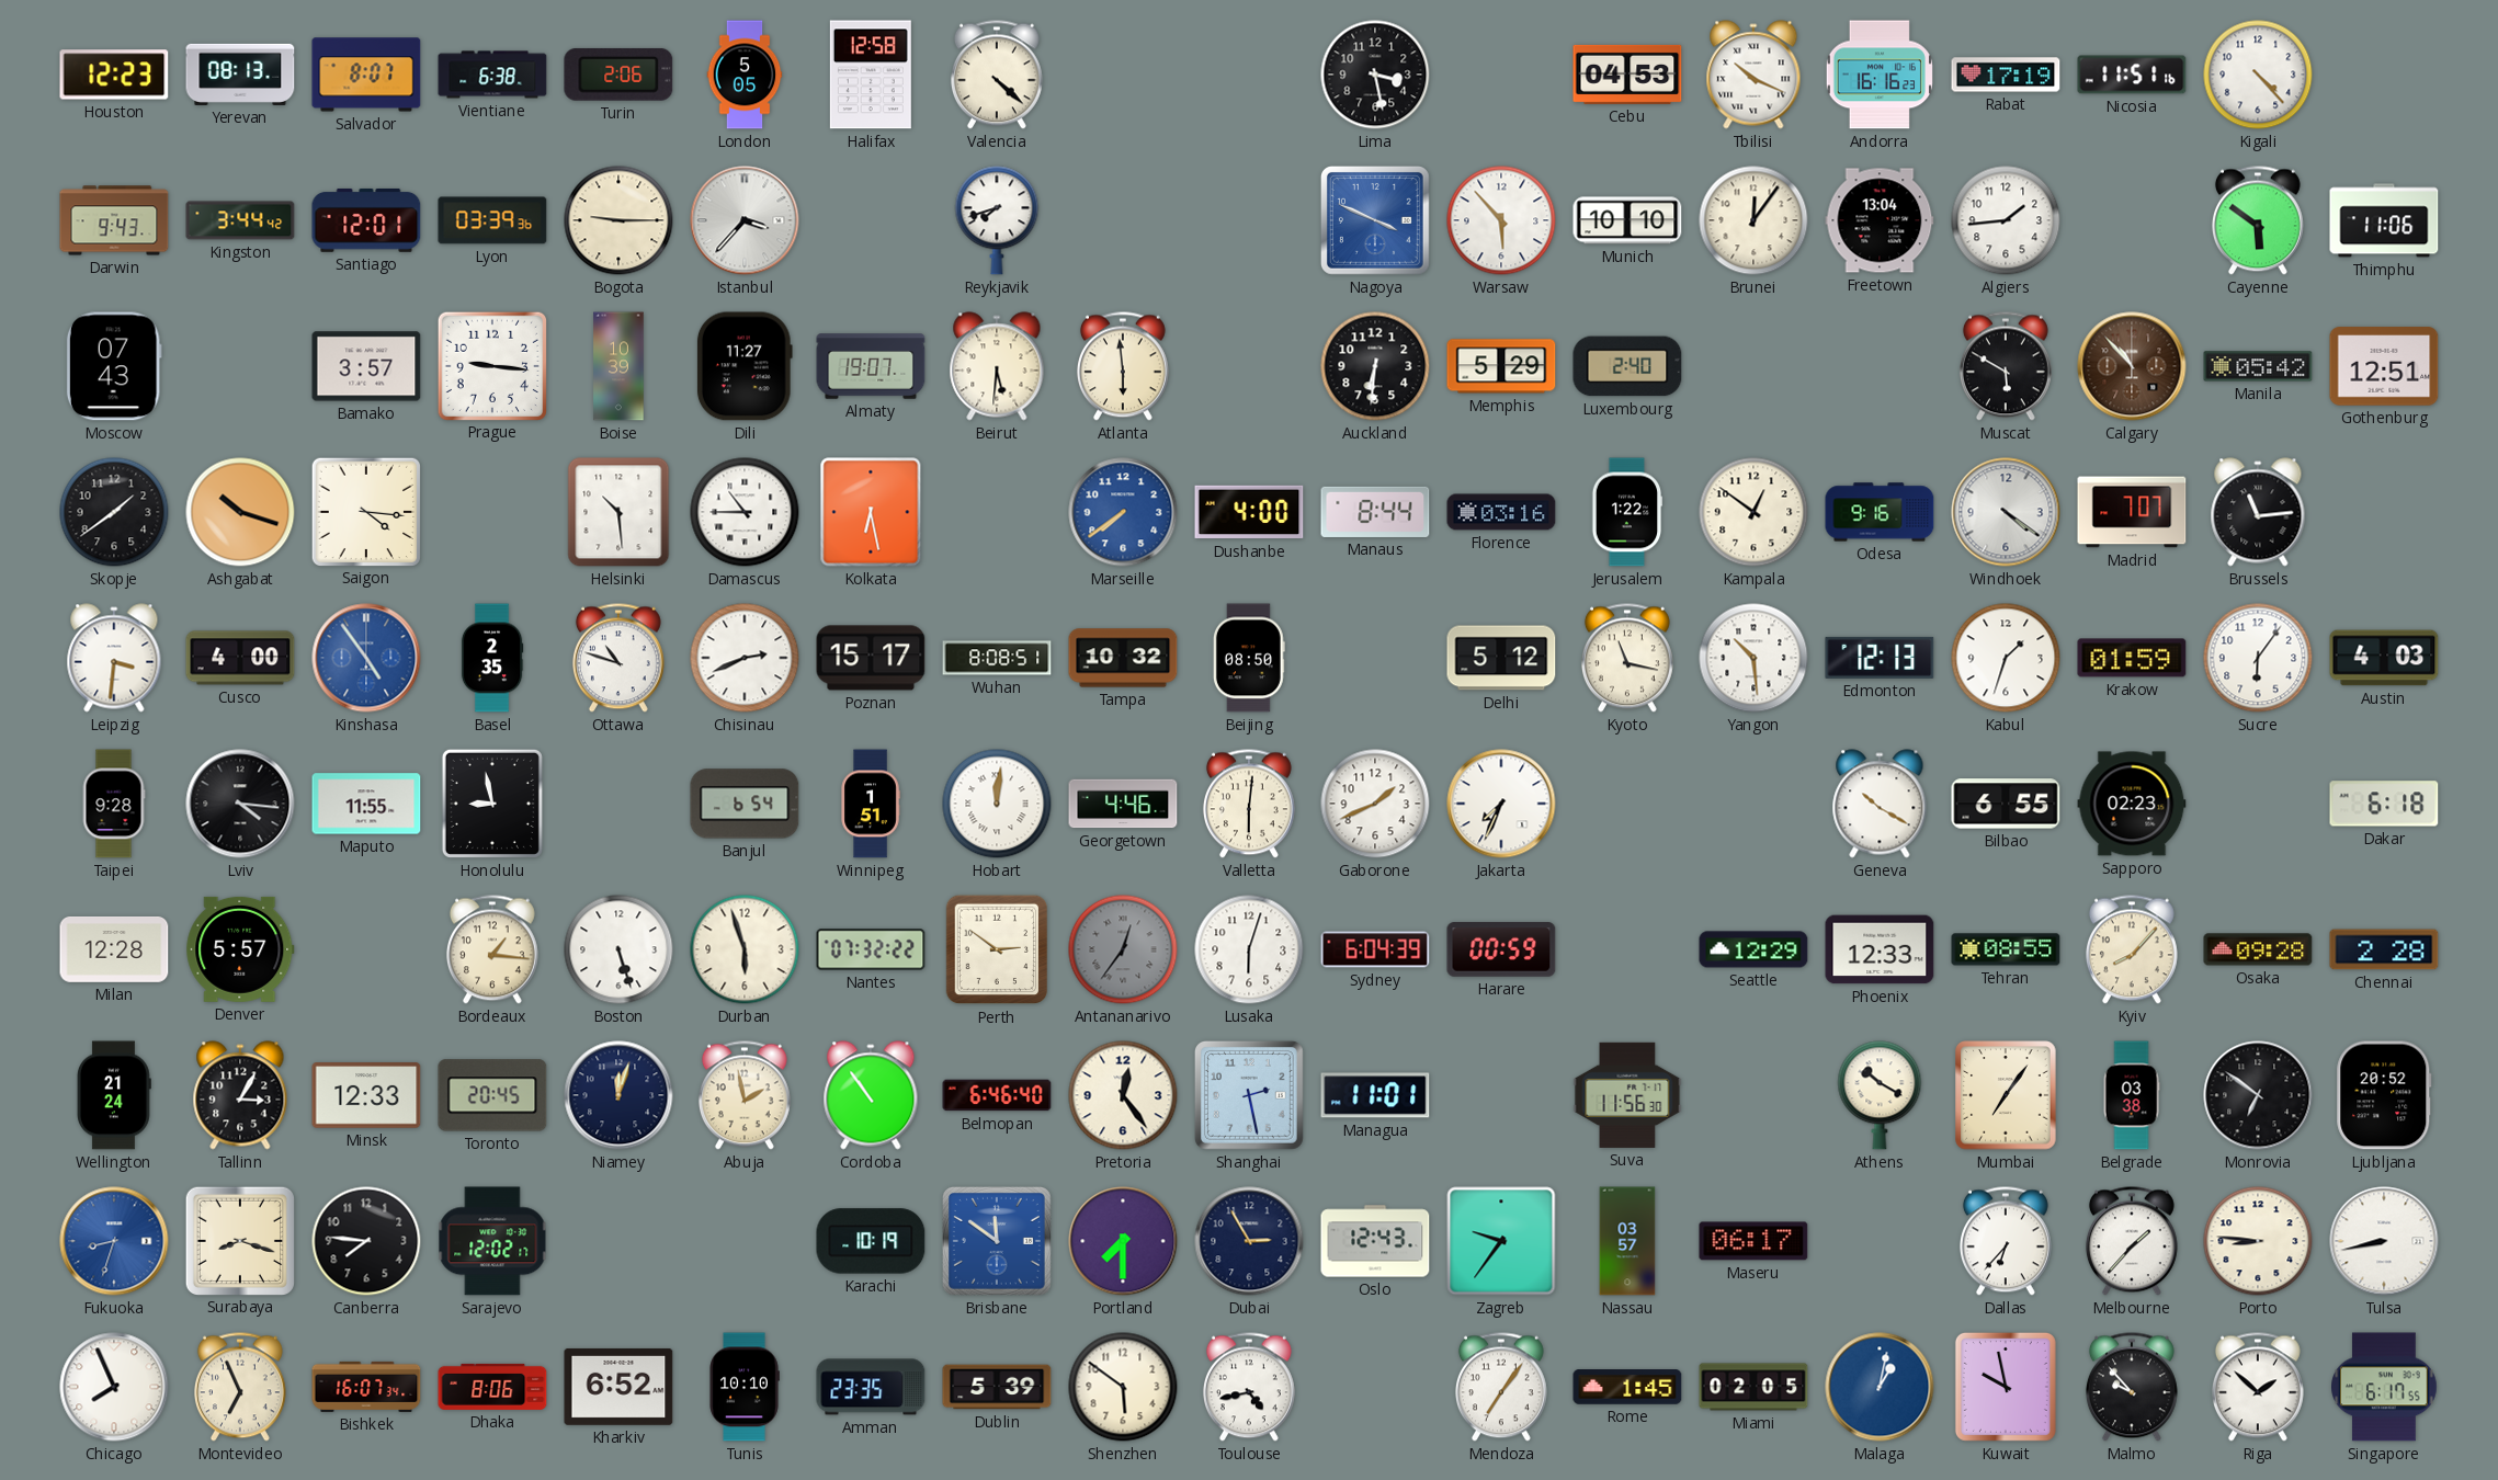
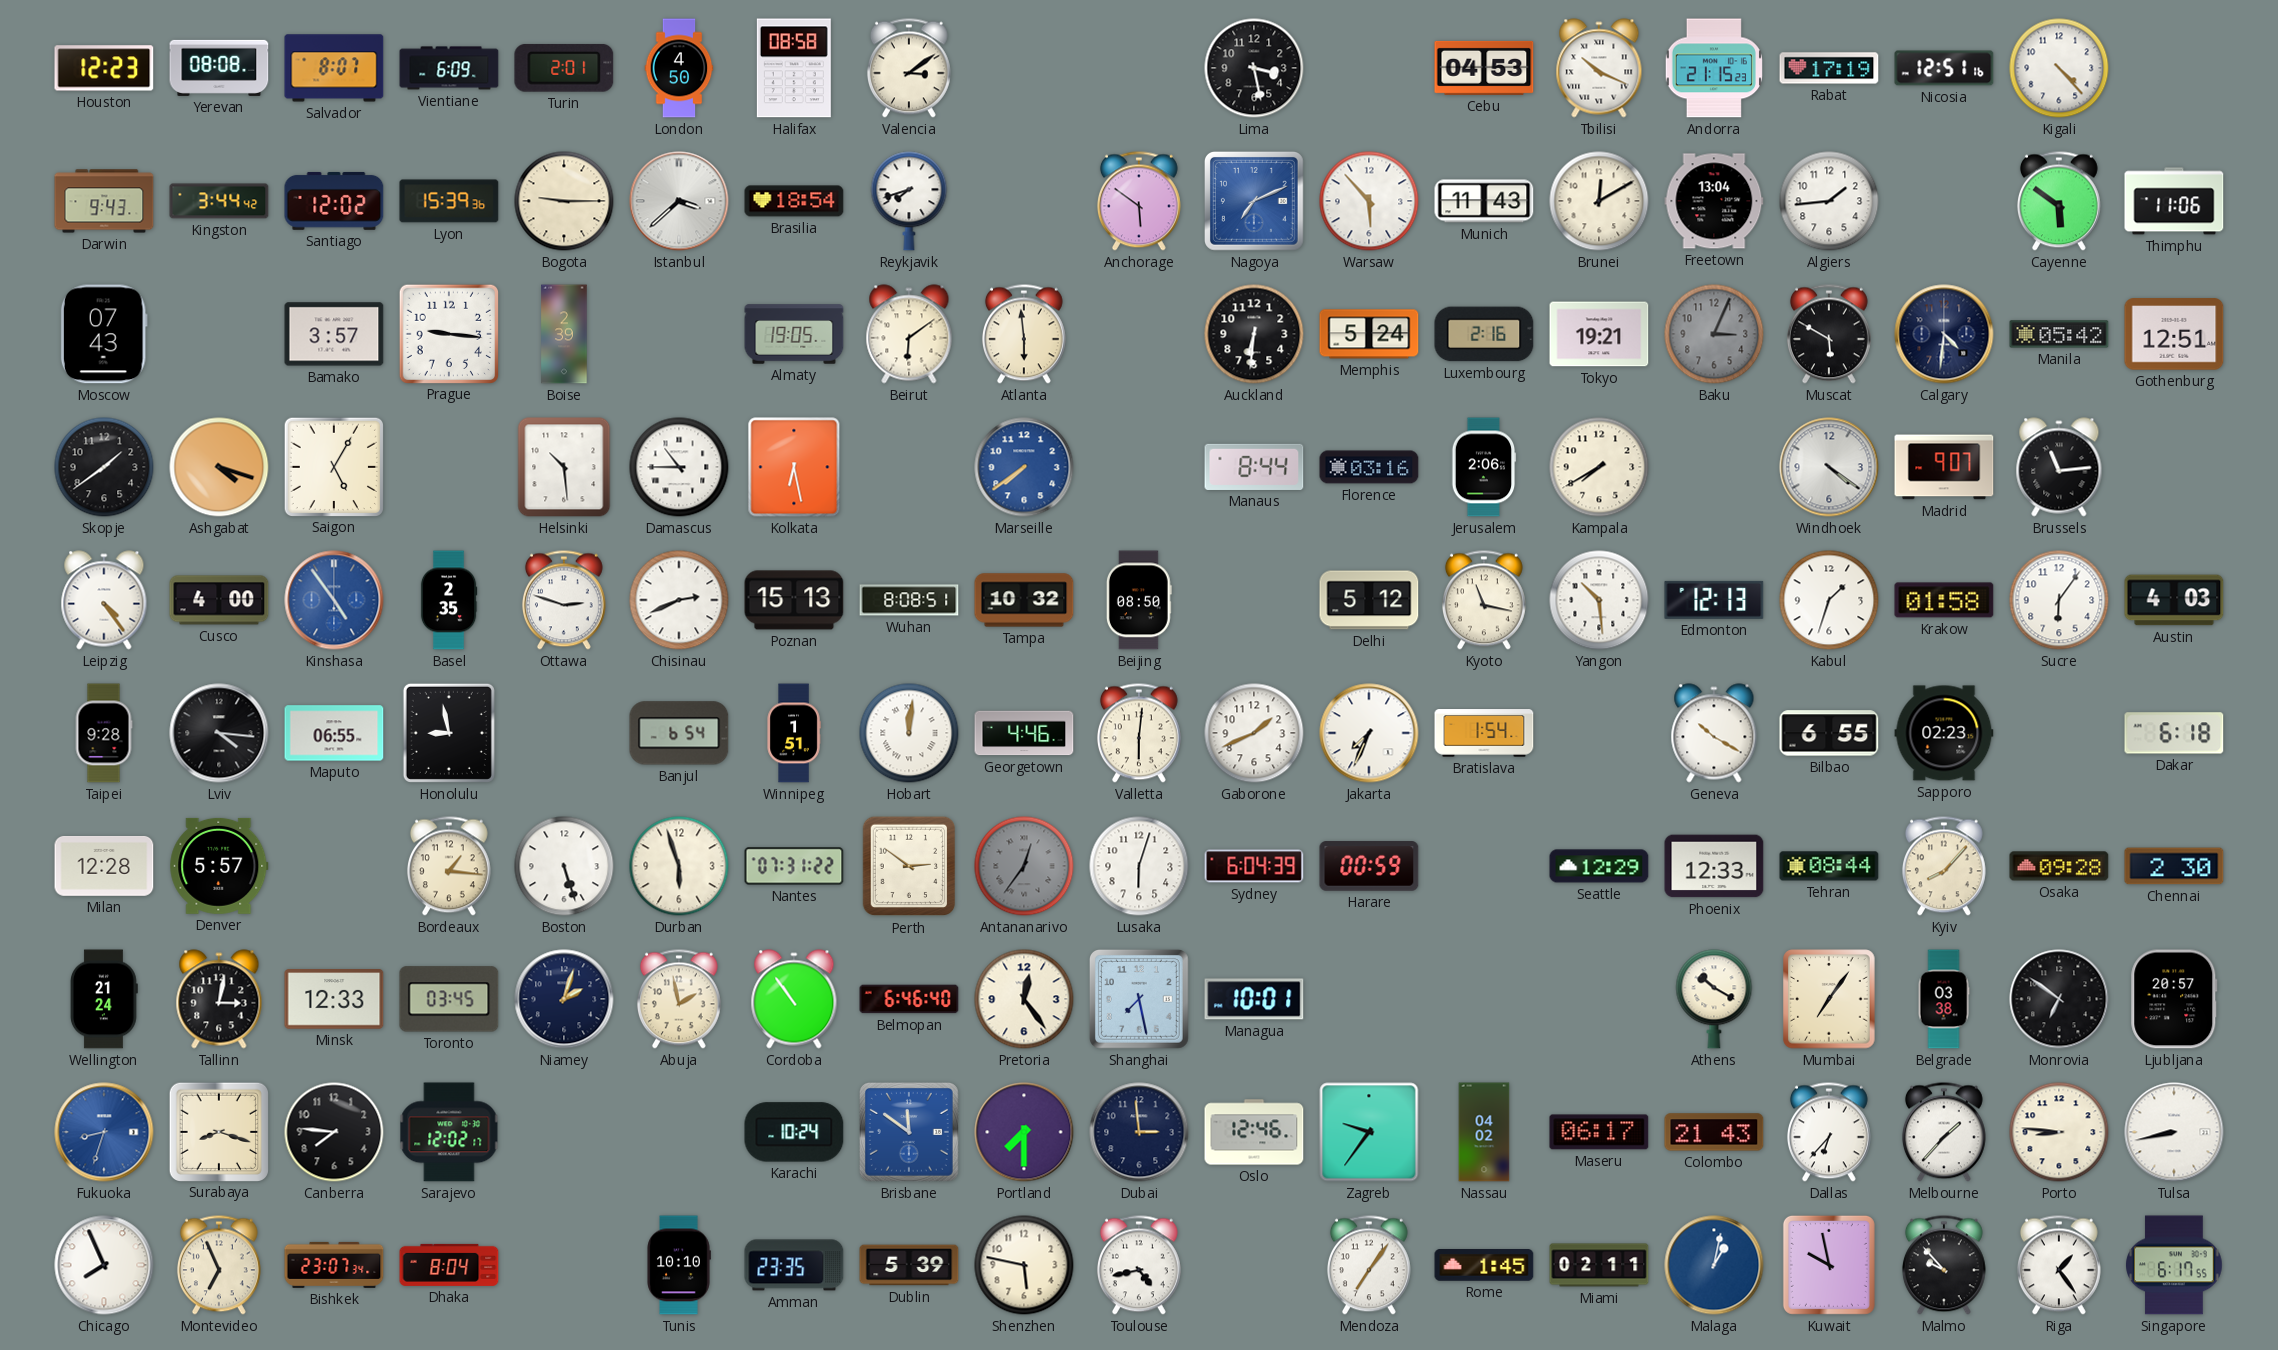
Yerevan: 08:13 -> 08:08
Vientiane: 6:38 -> 6:09
Turin: 2:06 -> 2:01
London: 5:05 -> 4:50
Halifax: 12:58 -> 08:58
Valencia: 4:22 -> 3:09
Andorra: 16:16 -> 21:15
Nicosia: 11:51 -> 12:51
Santiago: 12:01 -> 12:02
Lyon: 03:39 -> 15:39
Istanbul: 3:37 -> 3:38
Brasilia: none -> 18:54
Anchorage: none -> 5:51
Nagoya: 3:49 -> 7:11
Munich: 10:10 -> 11:43
Brunei: 12:06 -> 12:10
Boise: 10:39 -> 2:39
Dili: 11:27 -> none
Almaty: 19:07 -> 19:05
Beirut: 5:31 -> 6:09
Memphis: 5:29 -> 5:24
Luxembourg: 2:40 -> 2:16
Tokyo: none -> 19:21
Baku: none -> 3:04
Calgary: 10:53 -> 4:31
Calgary dial: brown -> navy
Ashgabat: 10:18 -> 4:18
Saigon: 4:16 -> 5:05
Dushanbe: 4:00 -> none
Jerusalem: 1:22 -> 2:06
Kampala: 12:51 -> 7:40
Odesa: 9:16 -> none
Madrid: 7:07 -> 9:07
Leipzig: 3:31 -> 4:24
Ottawa: 10:48 -> 2:48
Poznan: 15:17 -> 15:13
Krakow: 01:59 -> 01:58
Maputo: 11:55 -> 06:55
Bratislava: none -> 1:54
Nantes: 07:32 -> 07:31
Tehran: 08:55 -> 08:44
Chennai: 2:28 -> 2:30
Tallinn: 3:05 -> 3:02
Toronto: 20:45 -> 03:45
Niamey: 12:03 -> 2:03
Shanghai: 2:28 -> 7:28
Managua: 11:01 -> 10:01
Suva: 11:56 -> none
Ljubljana: 20:52 -> 20:57
Karachi: 10:19 -> 10:24
Dubai: 2:55 -> 2:59
Oslo: 12:43 -> 12:46
Nassau: 03:57 -> 04:02
Colombo: none -> 21:43
Bishkek: 16:07 -> 23:07
Dhaka: 8:06 -> 8:04
Kharkiv: 6:52 -> none
Shenzhen: 5:51 -> 5:47
Miami: 02:05 -> 02:11
Riga: 1:52 -> 1:24
